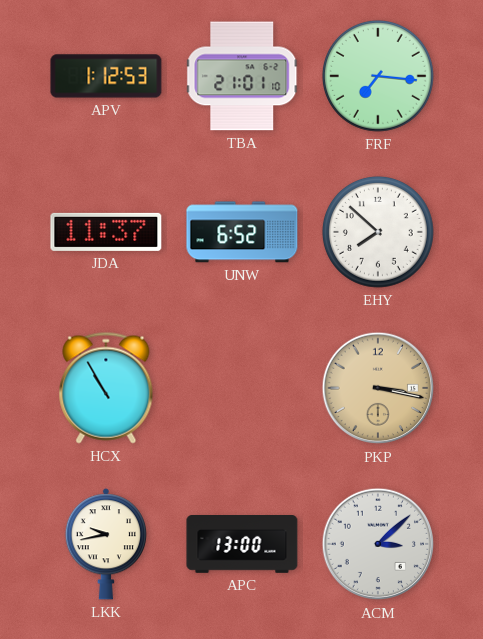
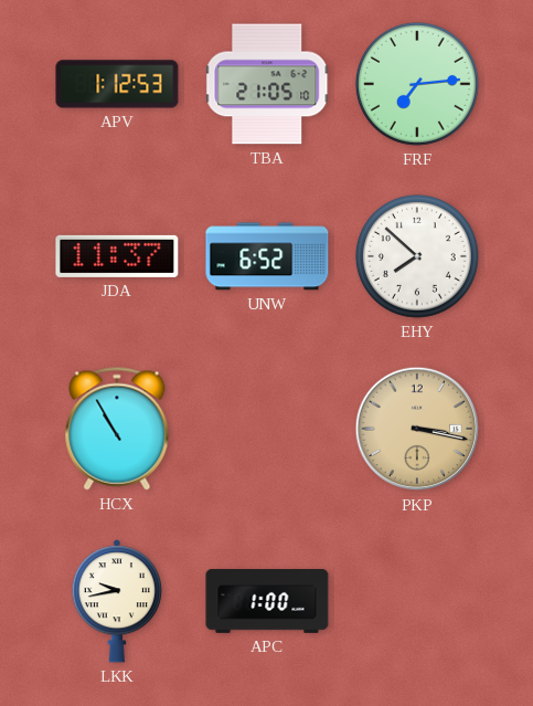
TBA: 21:01 -> 21:05
FRF: 7:16 -> 7:14
APC: 13:00 -> 1:00
ACM: 3:08 -> none
